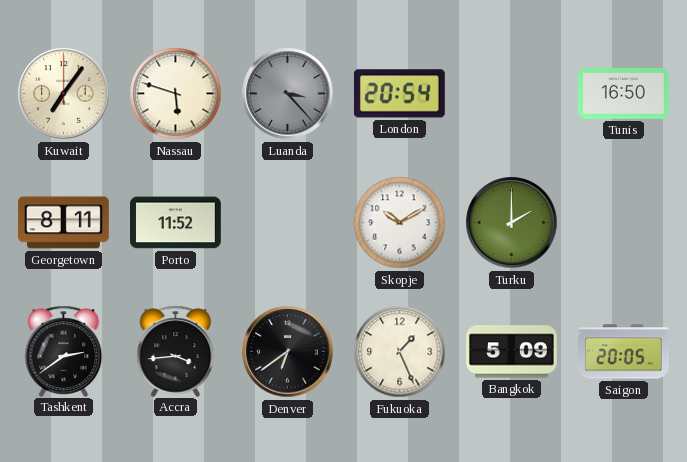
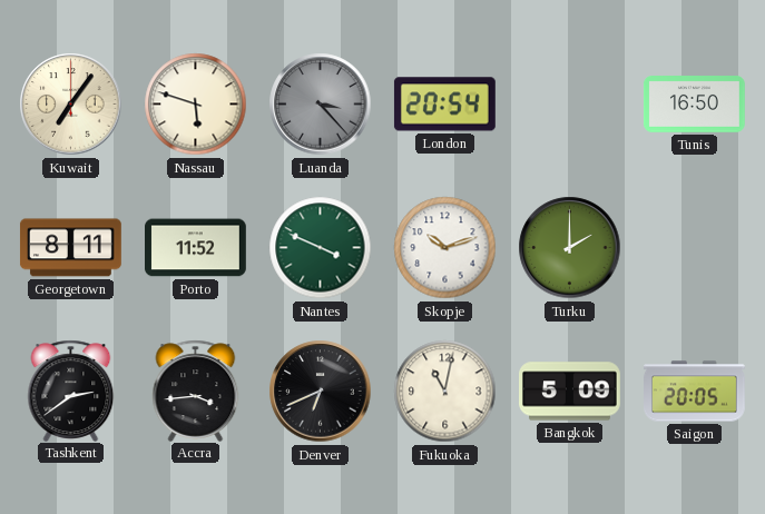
Nantes: none -> 3:49
Skopje: 10:10 -> 10:12
Denver: 6:39 -> 6:41
Fukuoka: 1:26 -> 11:02
